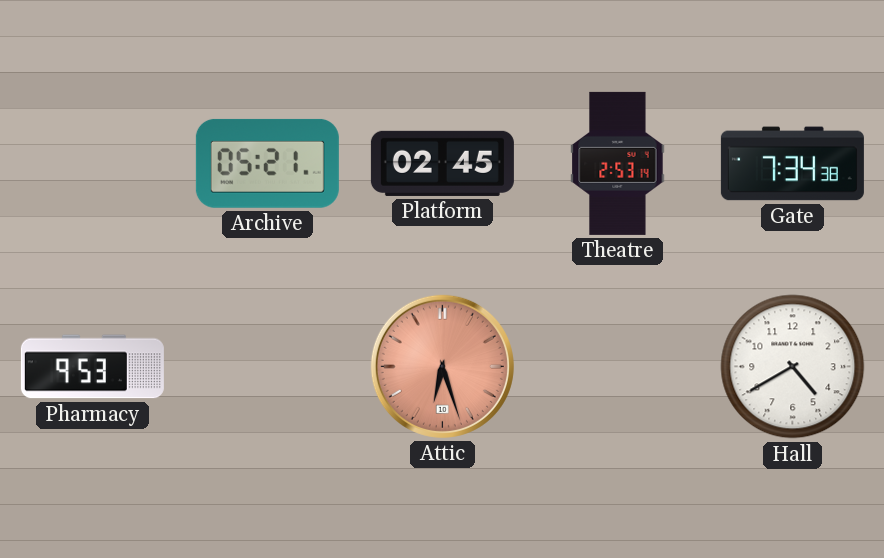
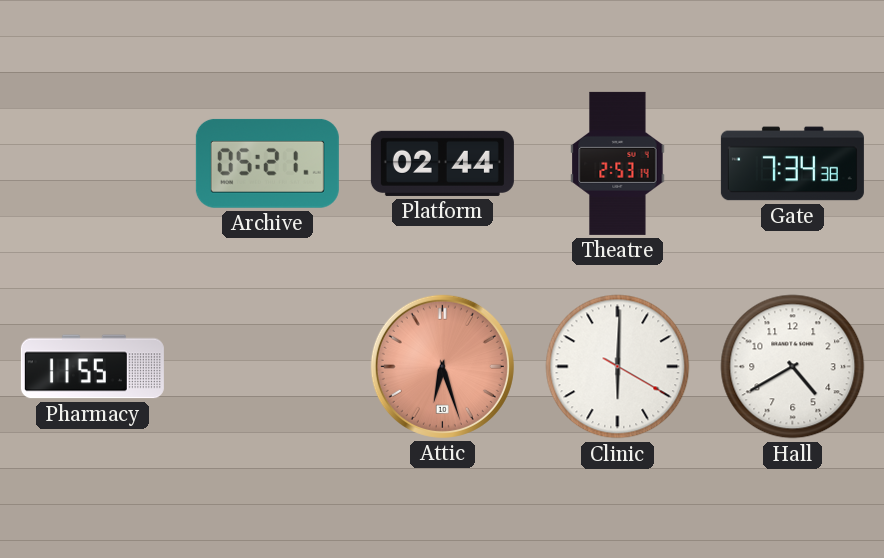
Platform: 02:45 -> 02:44
Pharmacy: 9:53 -> 11:55
Clinic: none -> 6:00
